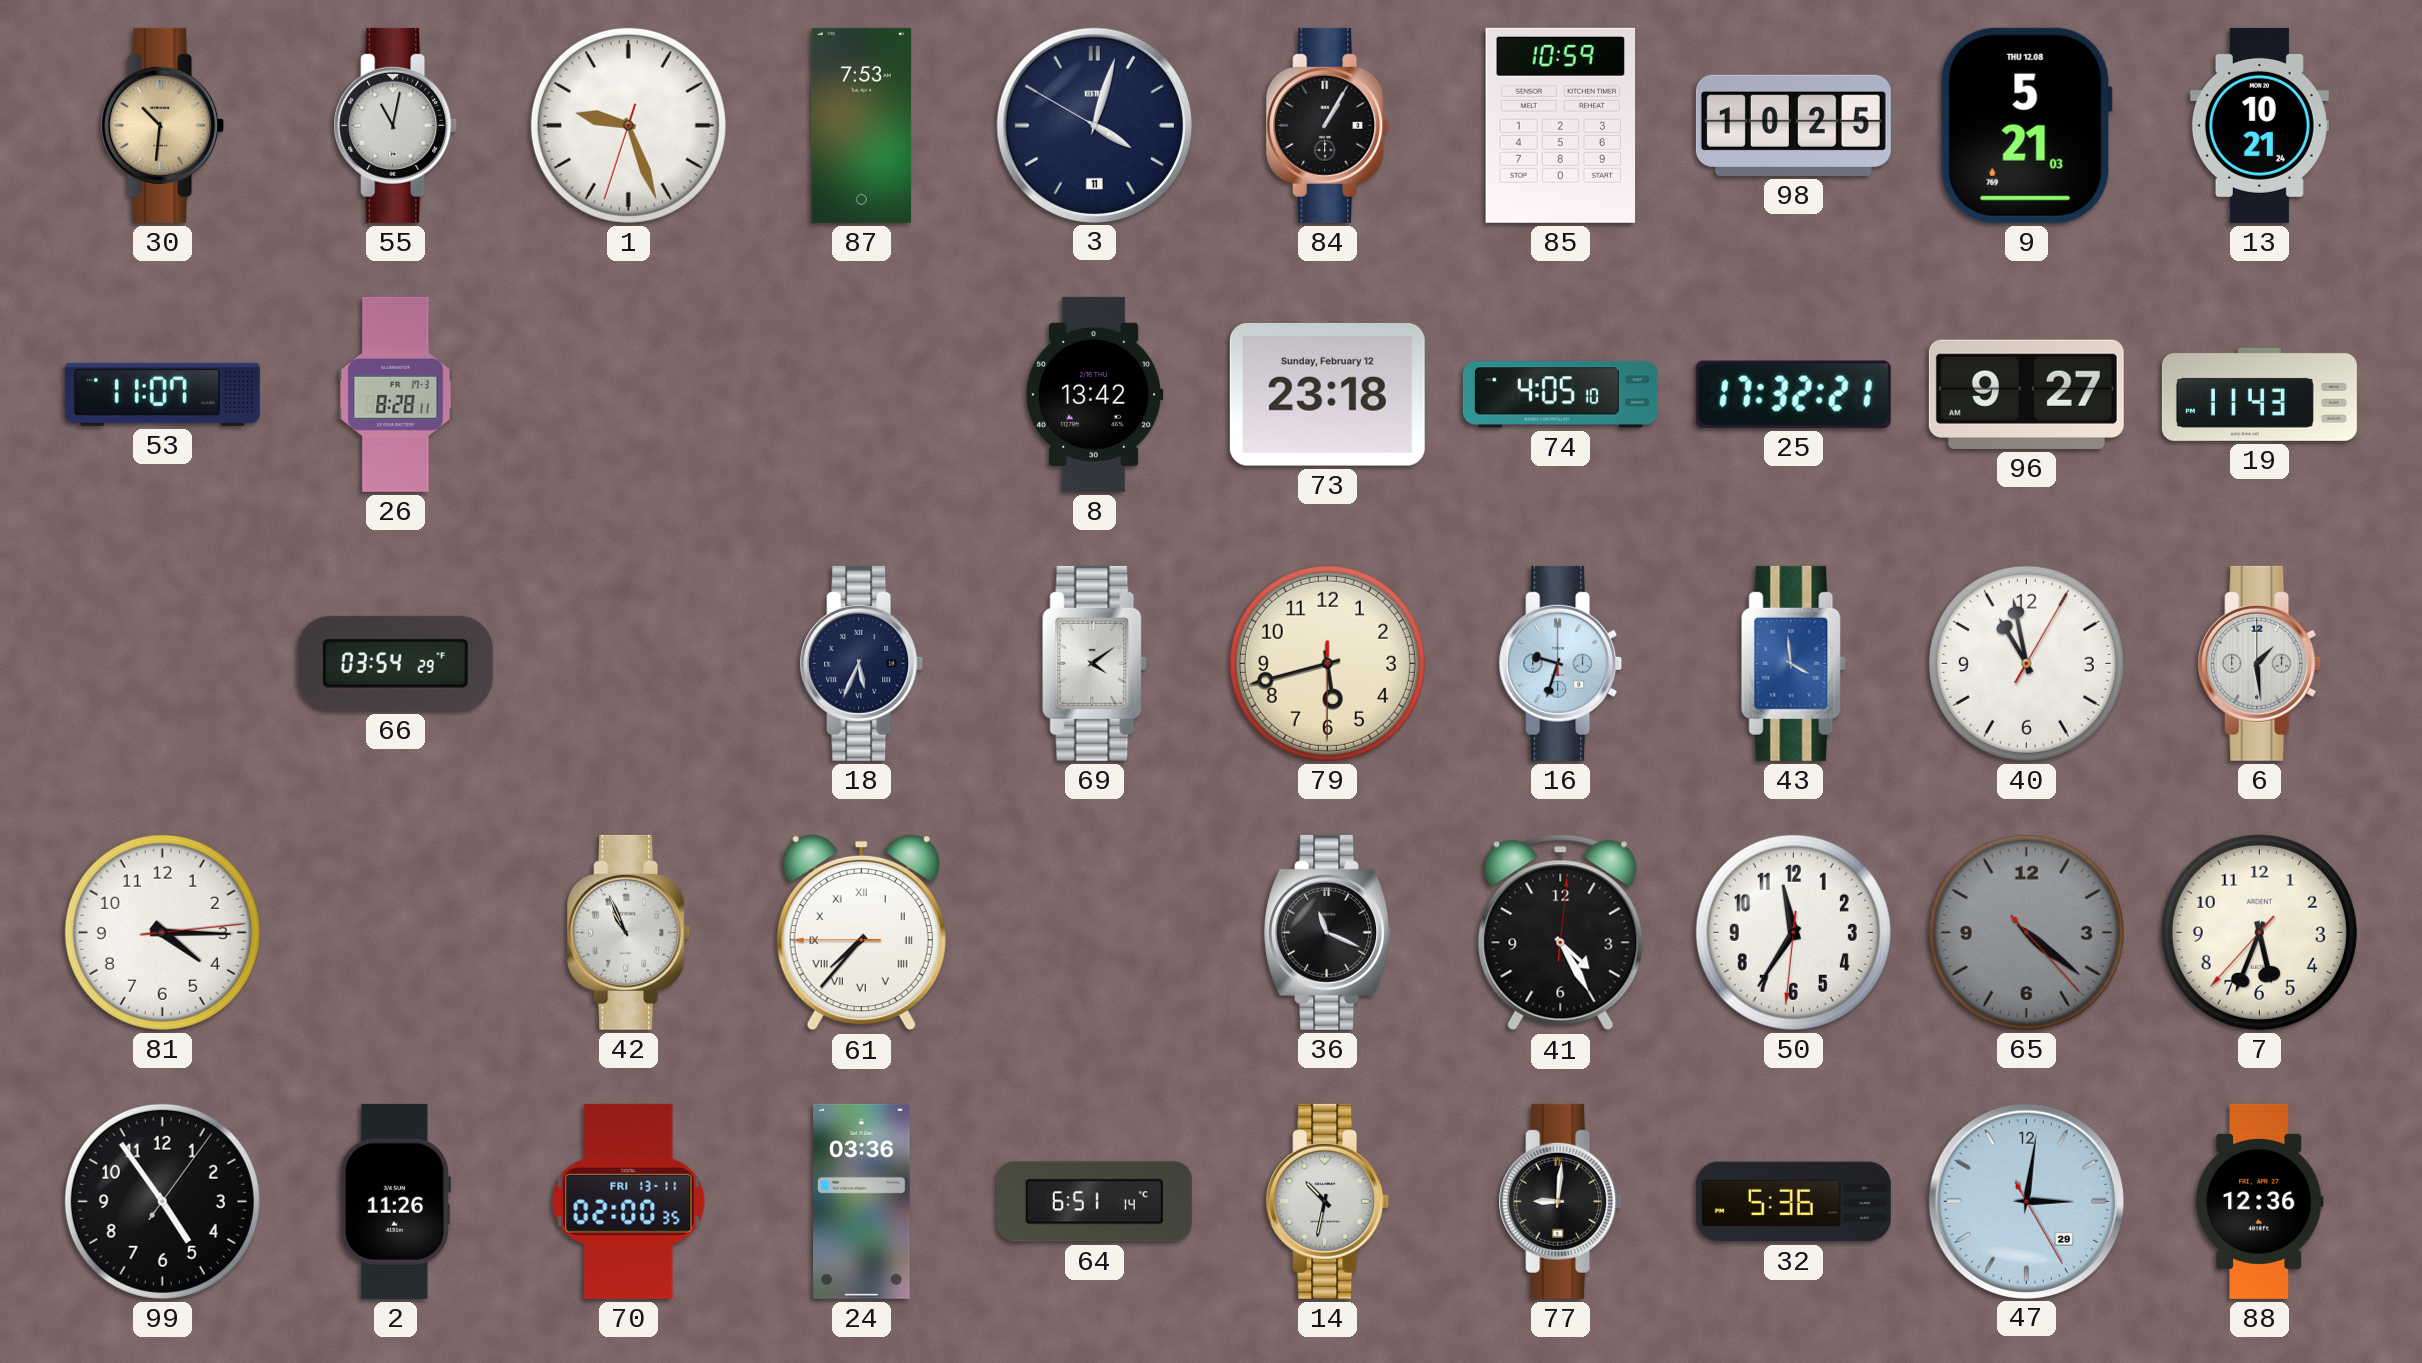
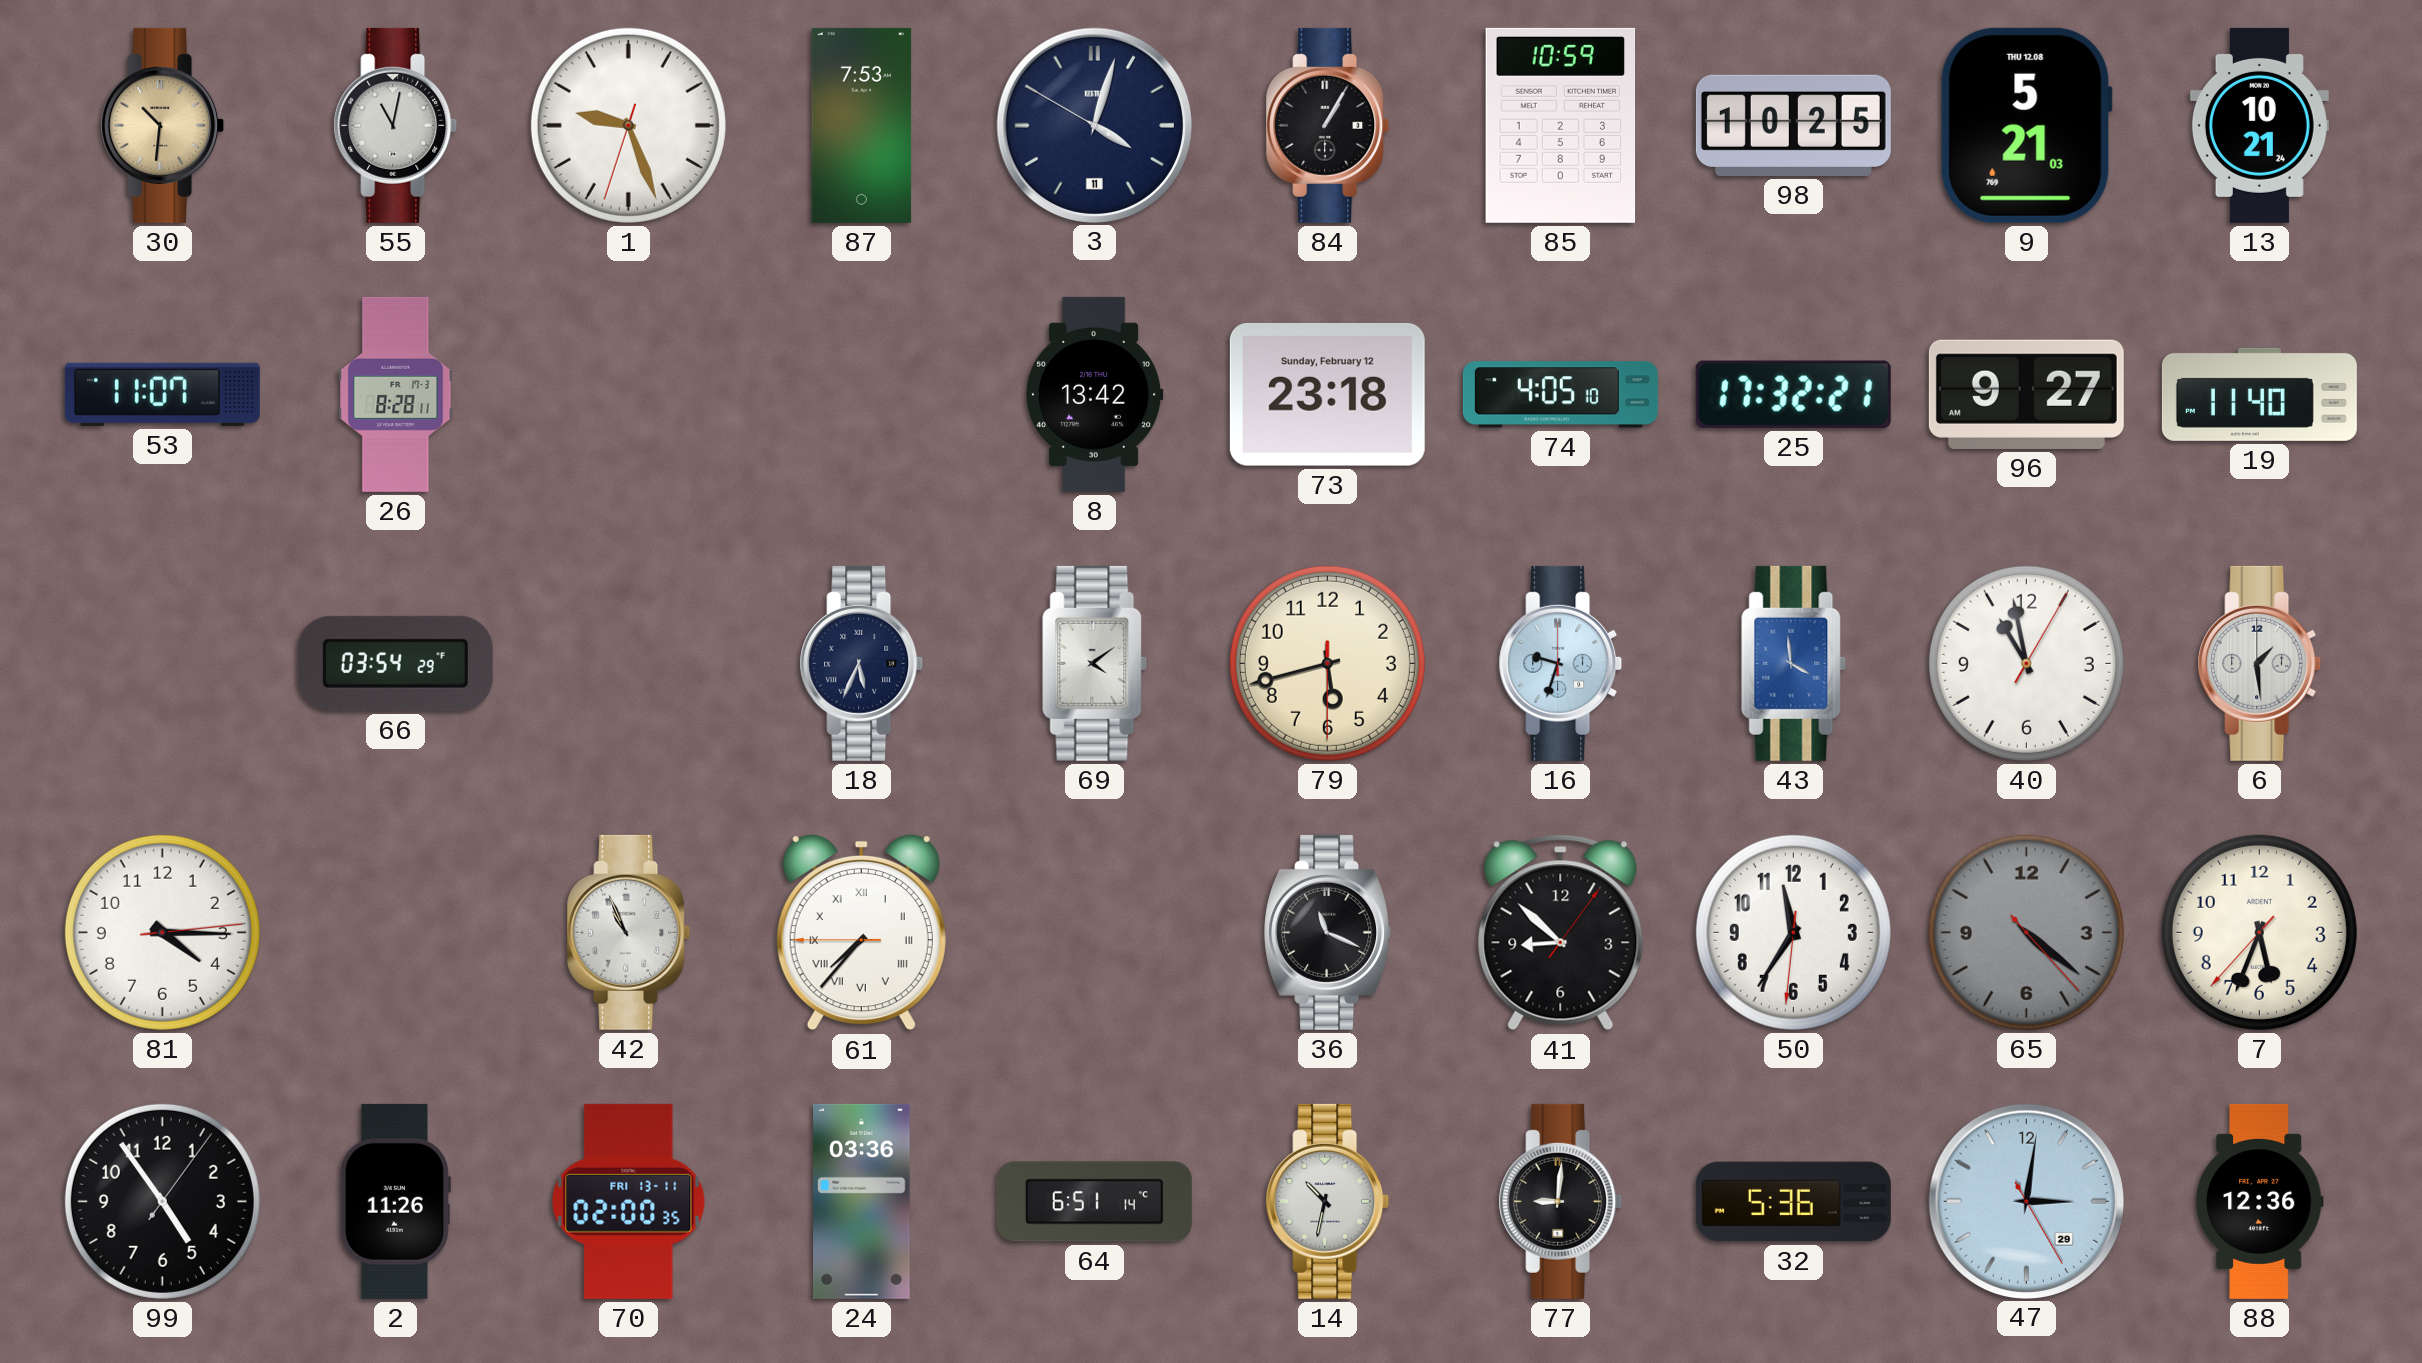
19: 11:43 -> 11:40
41: 4:25 -> 8:52
